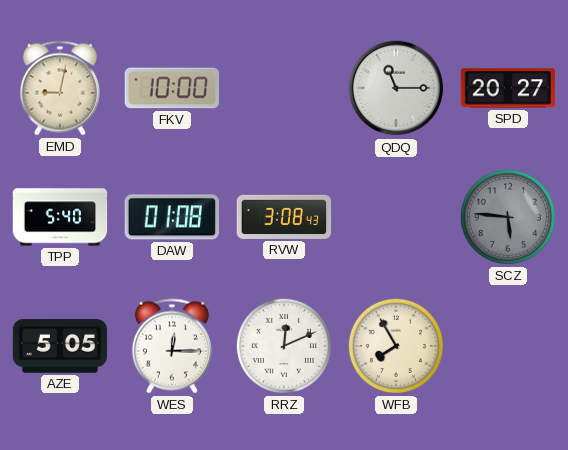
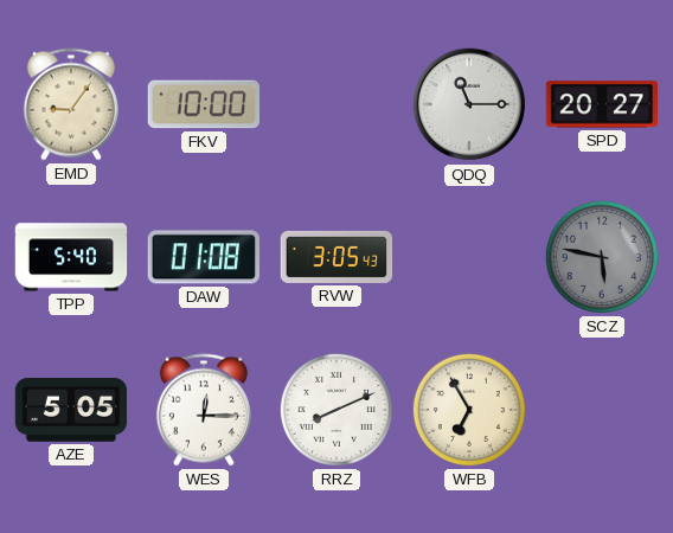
EMD: 9:02 -> 9:06
RVW: 3:08 -> 3:05
SCZ: 5:46 -> 5:47
RRZ: 12:11 -> 8:11
WFB: 7:55 -> 6:55
